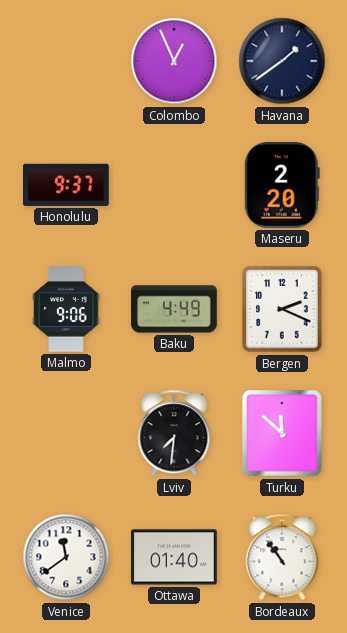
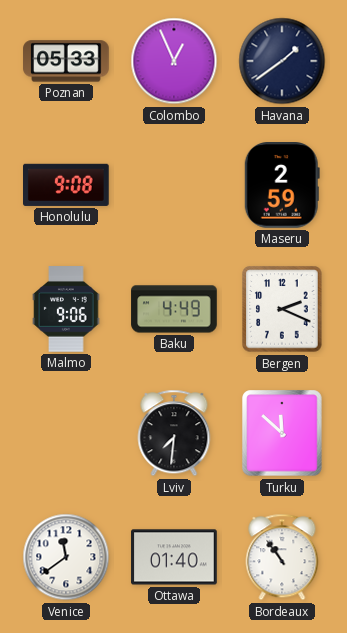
Poznan: none -> 05:33
Honolulu: 9:37 -> 9:08
Maseru: 2:20 -> 2:59
